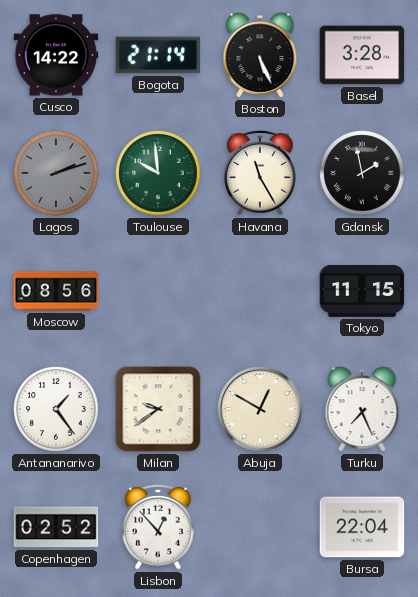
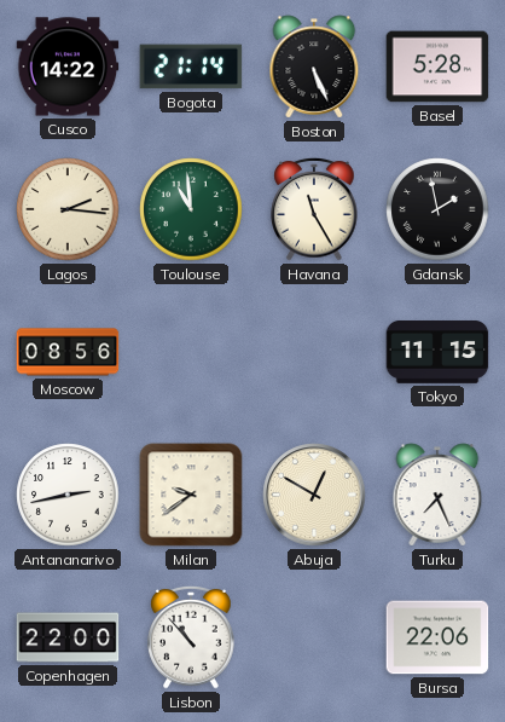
Basel: 3:28 -> 5:28
Lagos: 2:12 -> 2:16
Lagos dial: grey -> cream
Toulouse: 9:59 -> 10:59
Antananarivo: 1:24 -> 2:43
Copenhagen: 02:52 -> 22:00
Lisbon: 12:53 -> 10:53
Bursa: 22:04 -> 22:06
